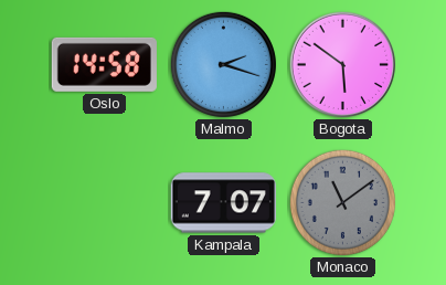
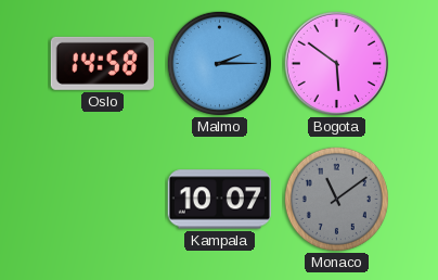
Malmo: 2:18 -> 2:15
Kampala: 7:07 -> 10:07
